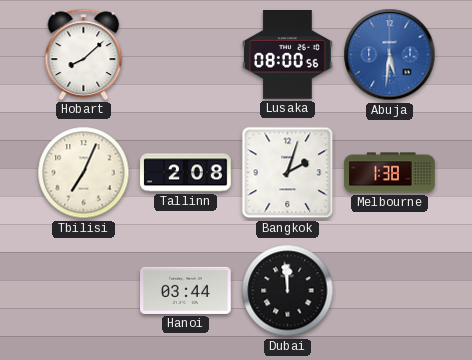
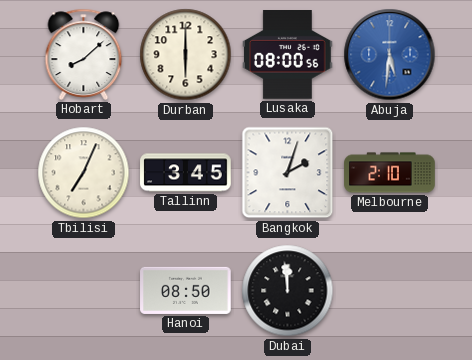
Durban: none -> 6:00
Tallinn: 2:08 -> 3:45
Melbourne: 1:38 -> 2:10
Hanoi: 03:44 -> 08:50
